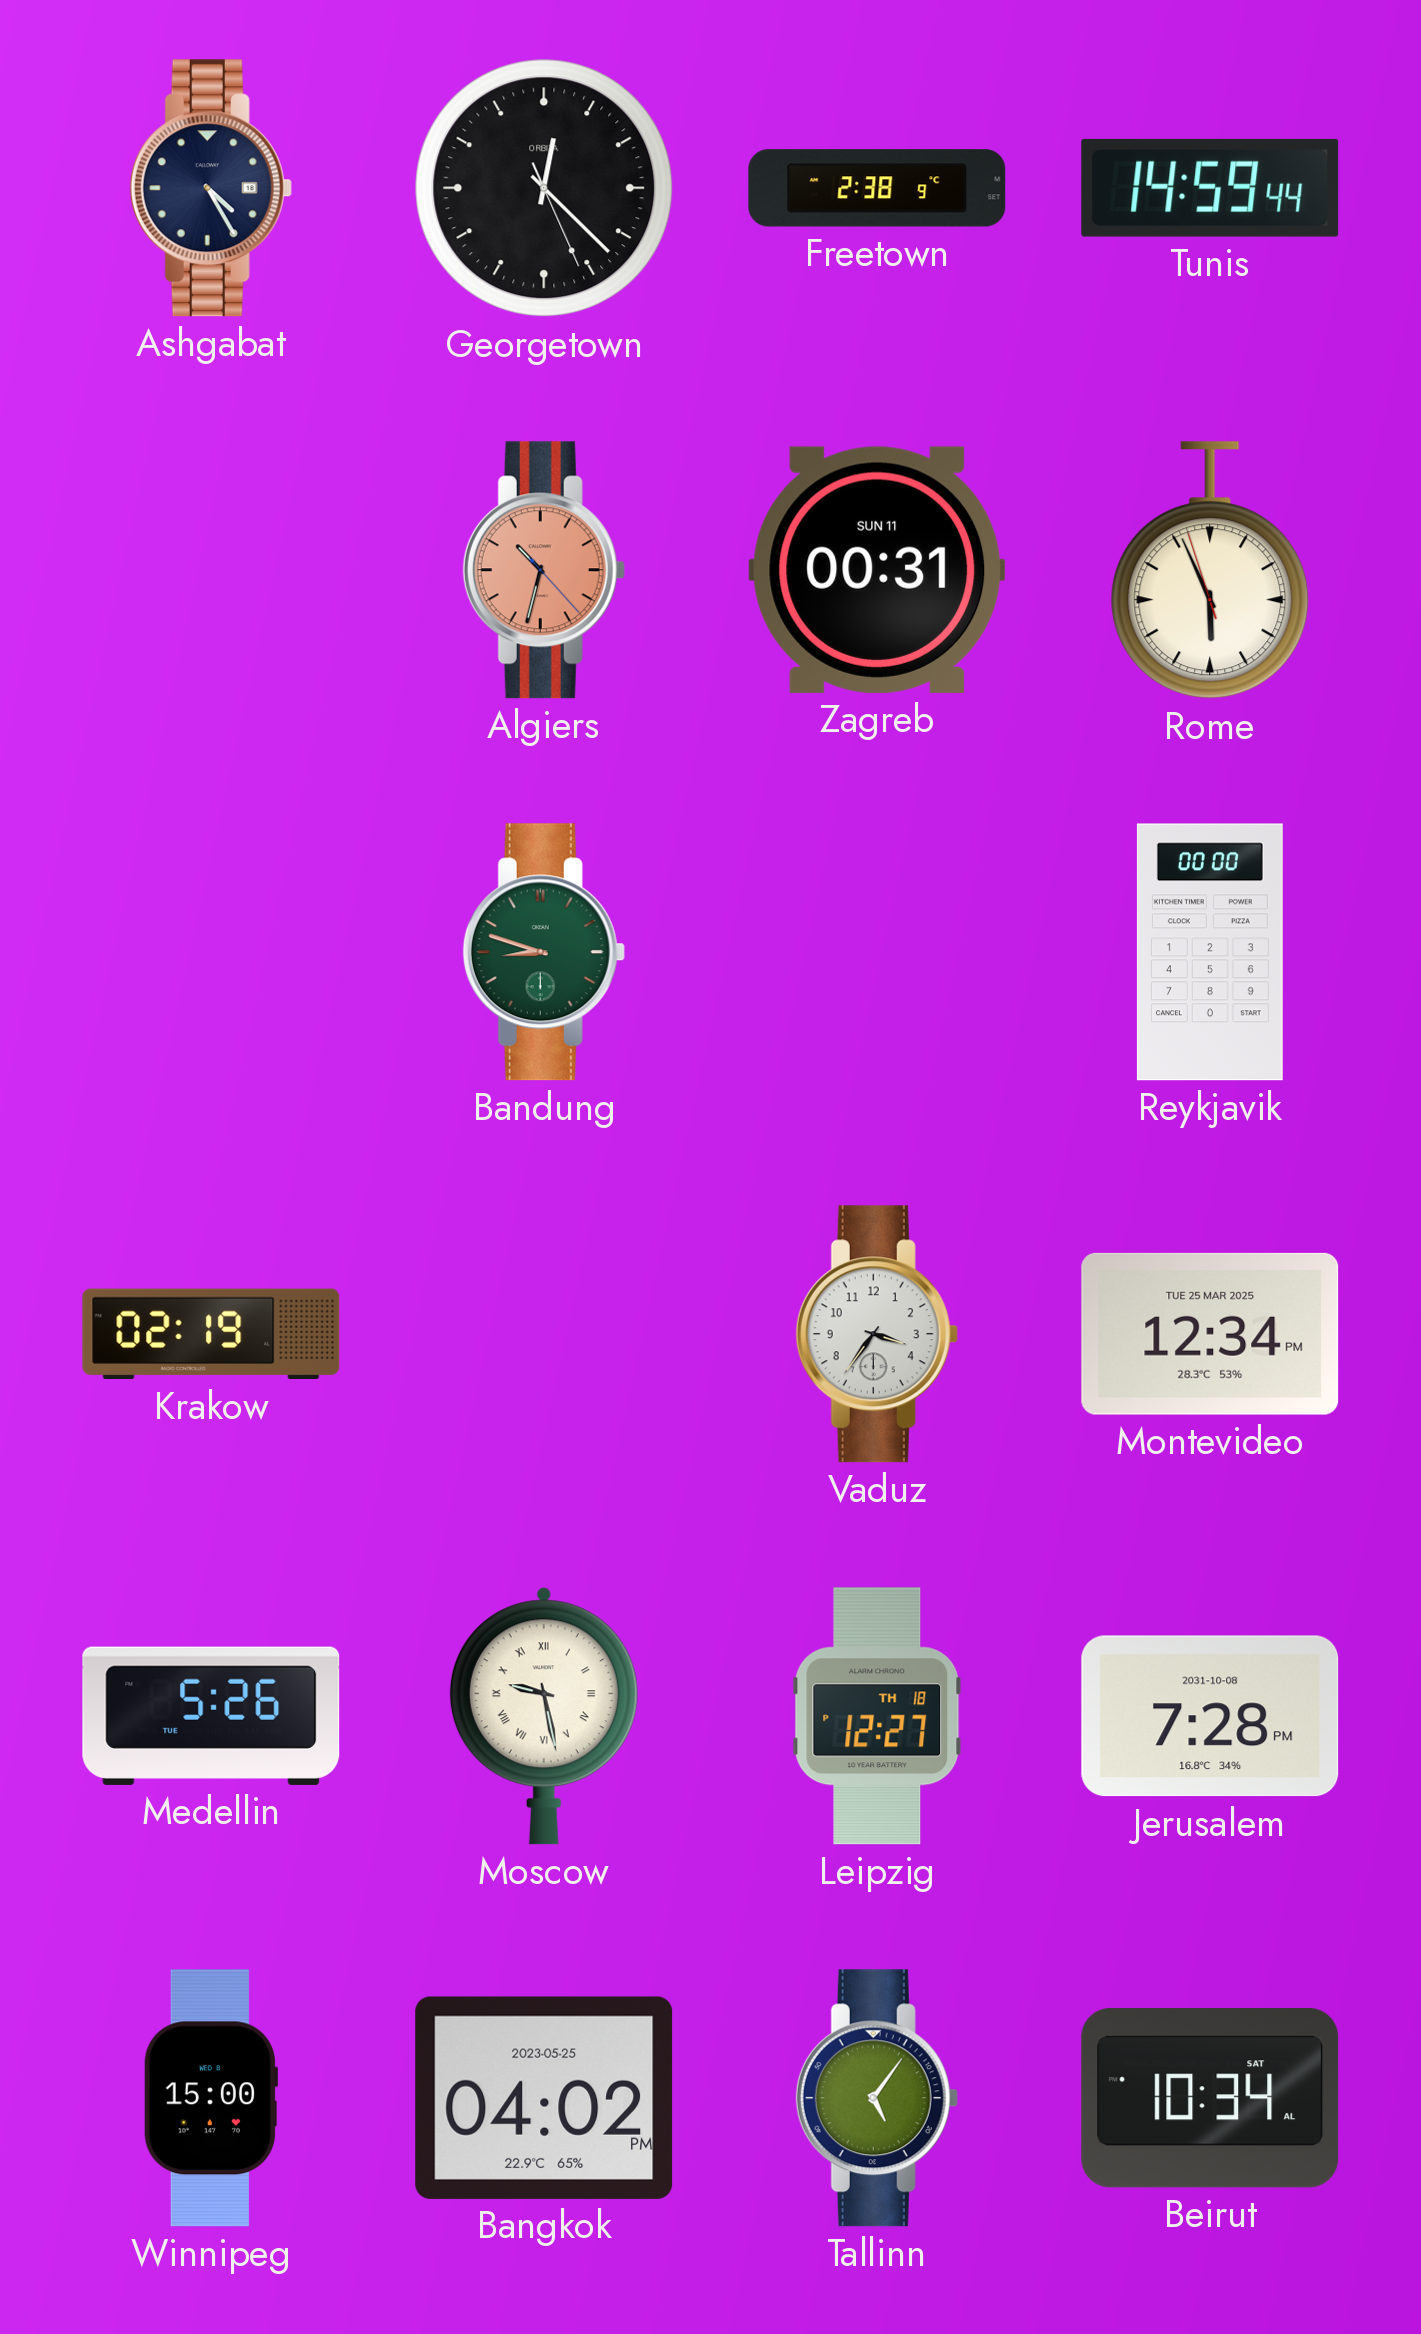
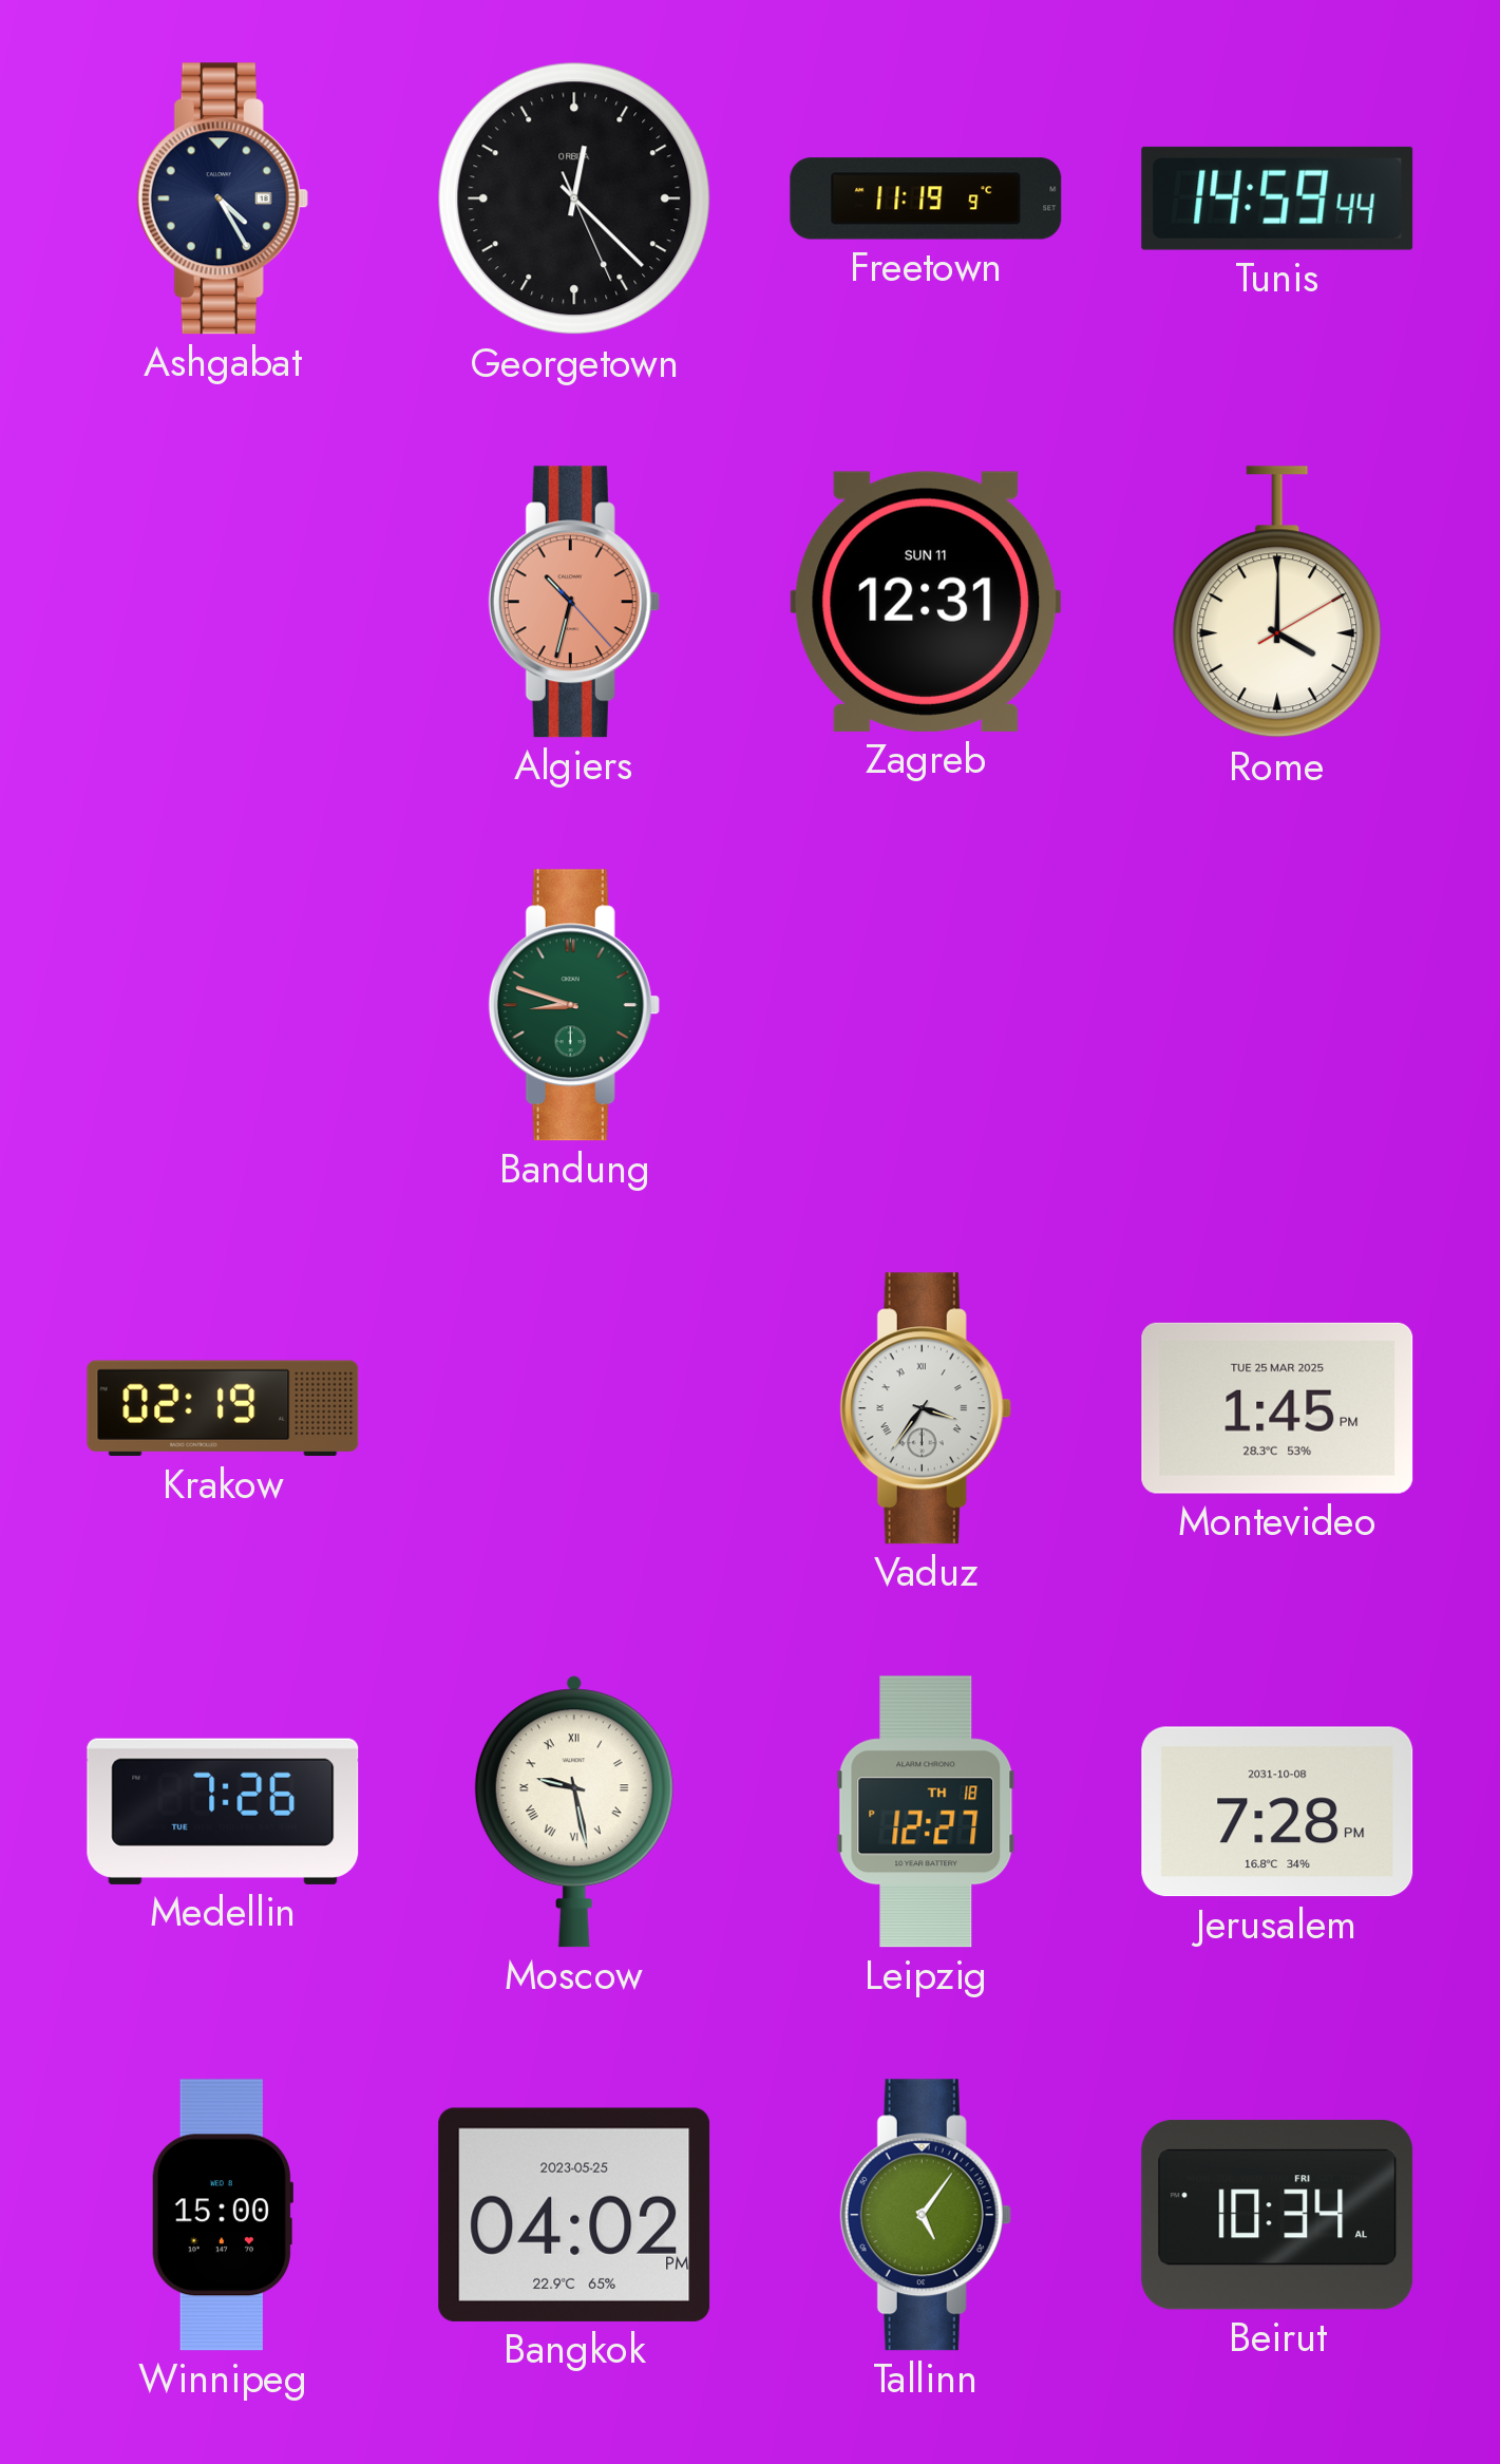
Freetown: 2:38 -> 11:19
Zagreb: 00:31 -> 12:31
Rome: 5:55 -> 4:00
Reykjavik: 00:00 -> none
Vaduz numerals: Arabic -> Roman
Montevideo: 12:34 -> 1:45
Medellin: 5:26 -> 7:26
Beirut date: SAT -> FRI
